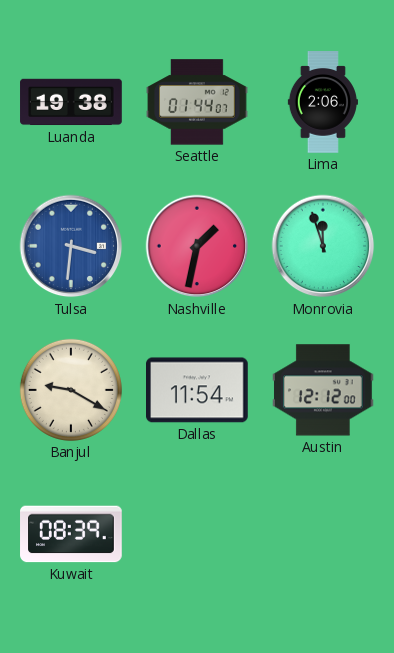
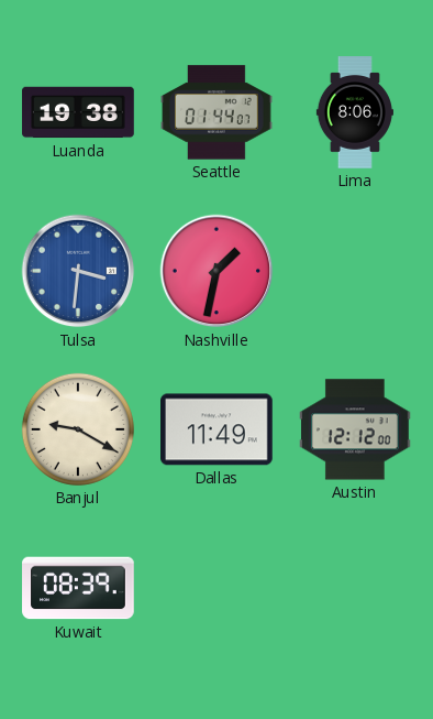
Lima: 2:06 -> 8:06
Monrovia: 11:57 -> none
Dallas: 11:54 -> 11:49
